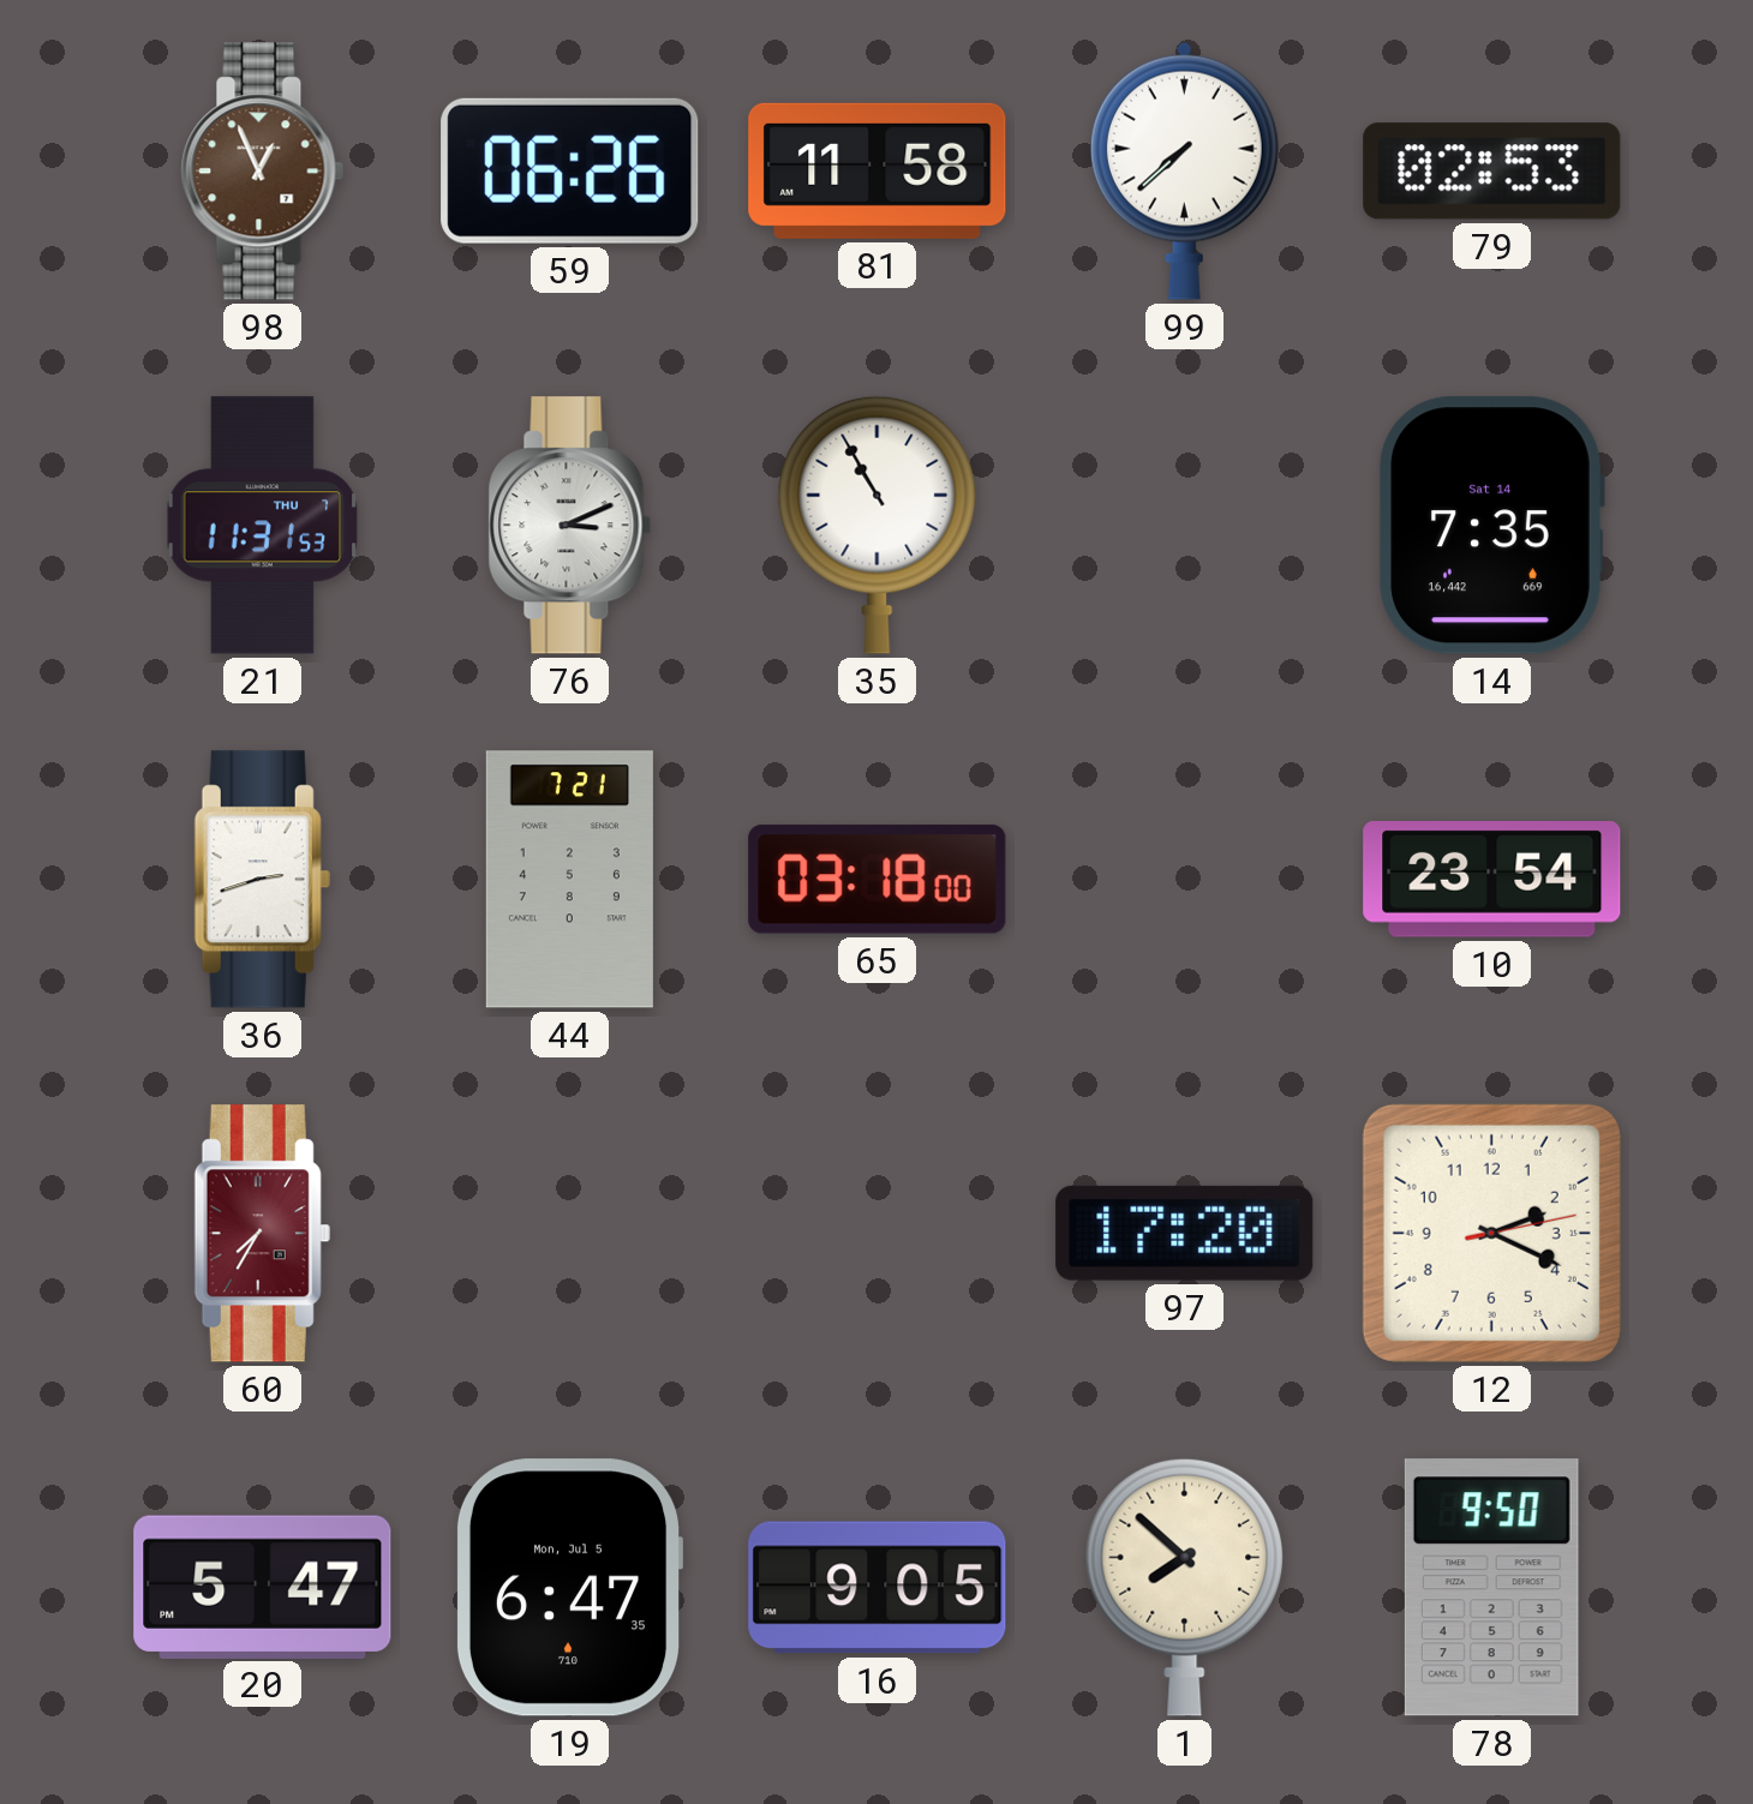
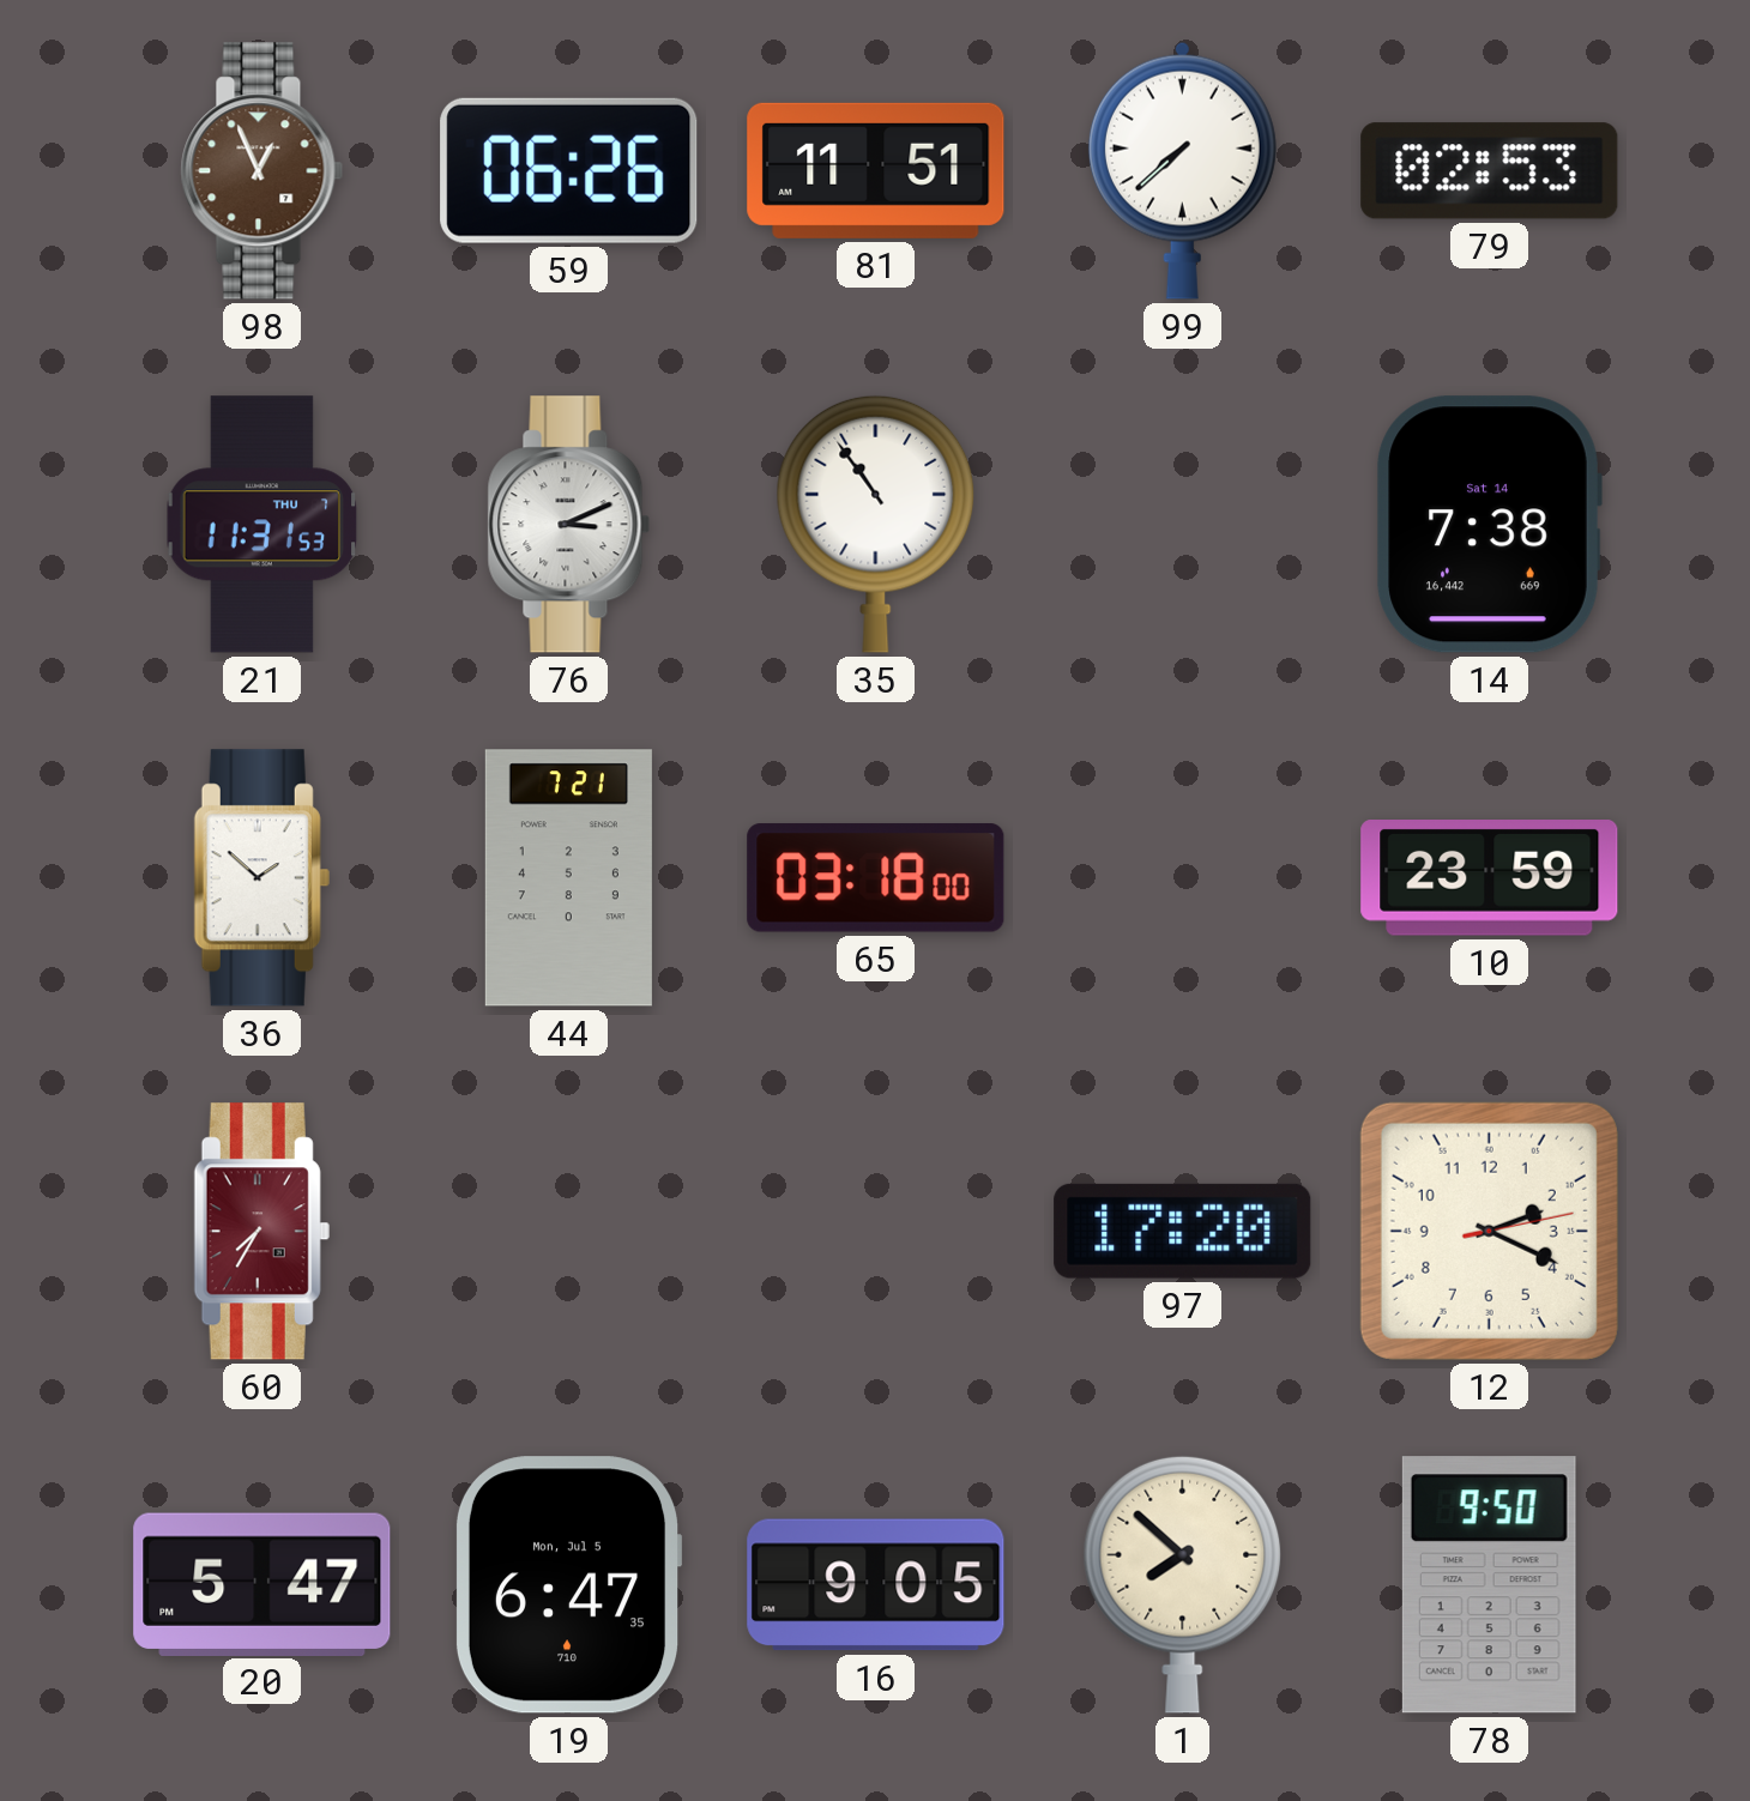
81: 11:58 -> 11:51
35: 10:55 -> 10:54
14: 7:35 -> 7:38
36: 2:42 -> 1:52
10: 23:54 -> 23:59
